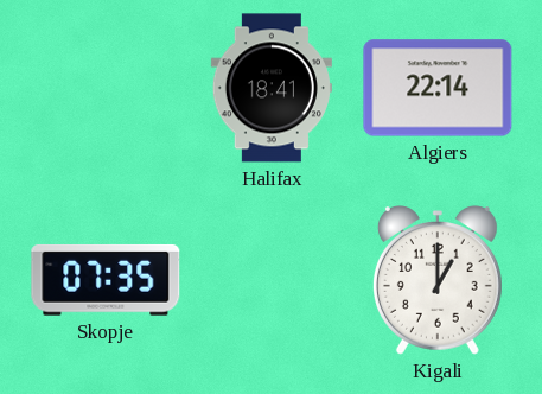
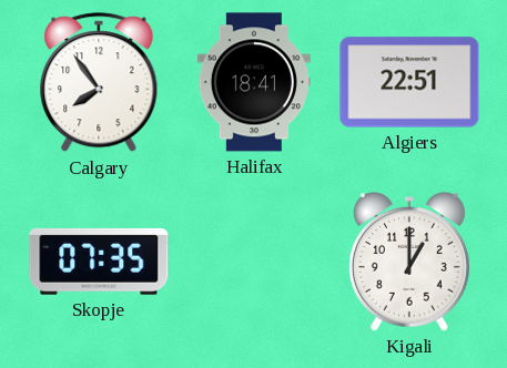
Calgary: none -> 7:54
Algiers: 22:14 -> 22:51
